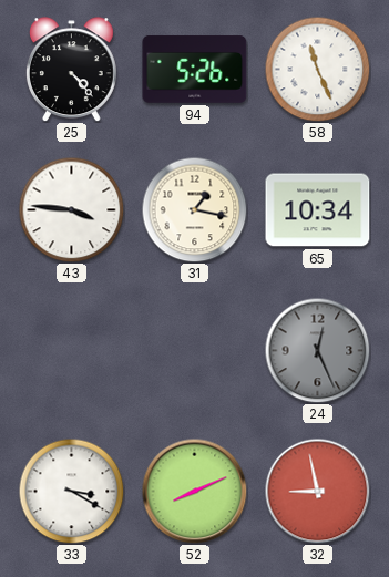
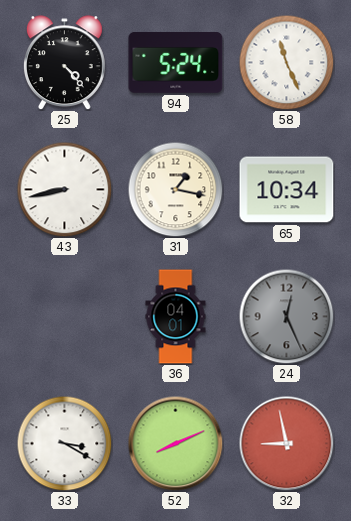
94: 5:26 -> 5:24
43: 3:46 -> 8:43
36: none -> 04:01
